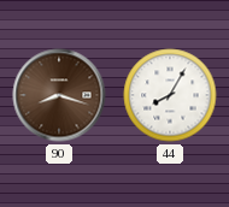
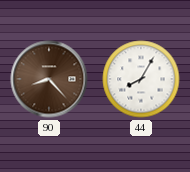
90: 8:18 -> 8:23
